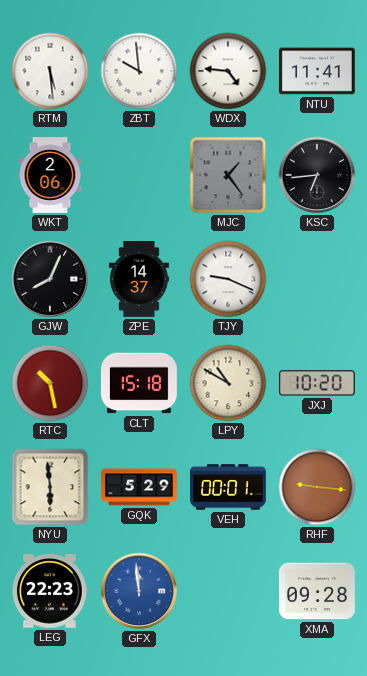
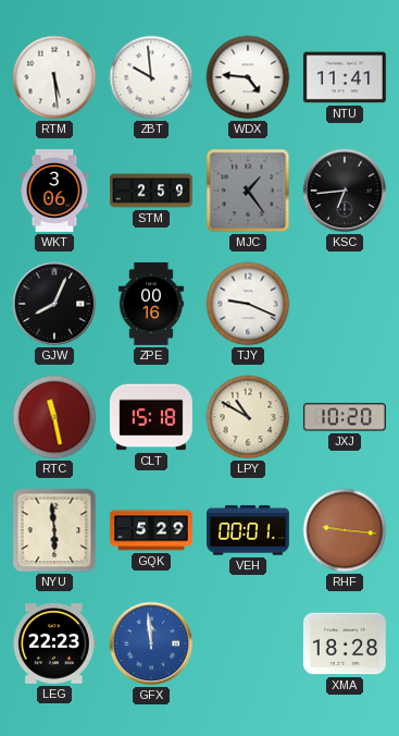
WKT: 2:06 -> 3:06
STM: none -> 2:59
ZPE: 14:37 -> 00:16
RTC: 10:28 -> 11:28
XMA: 09:28 -> 18:28
